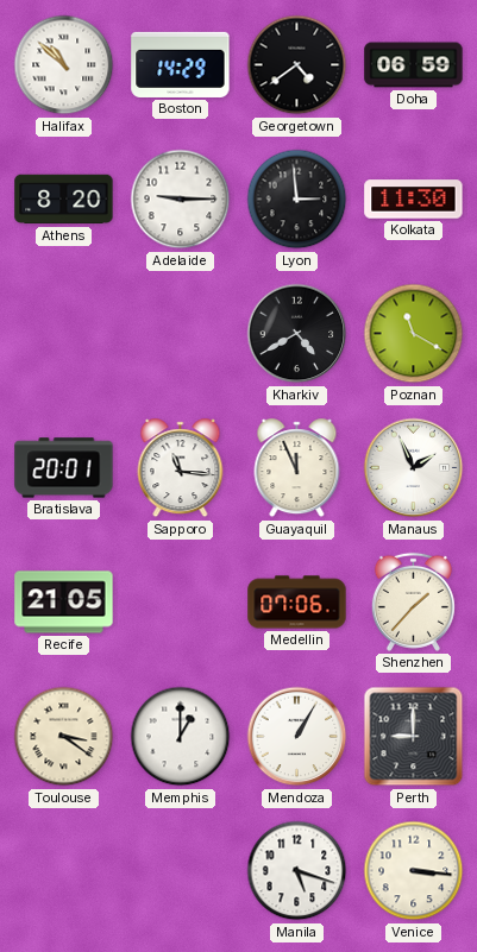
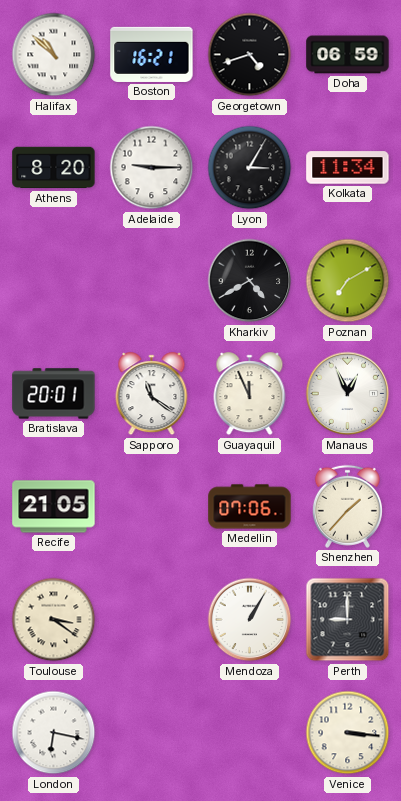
Boston: 14:29 -> 16:21
Georgetown: 4:39 -> 4:42
Lyon: 2:59 -> 3:05
Kolkata: 11:30 -> 11:34
Poznan: 11:20 -> 7:10
Sapporo: 11:16 -> 11:21
Manaus: 1:56 -> 12:56
Memphis: 1:00 -> none
London: none -> 6:17
Manila: 5:18 -> none
